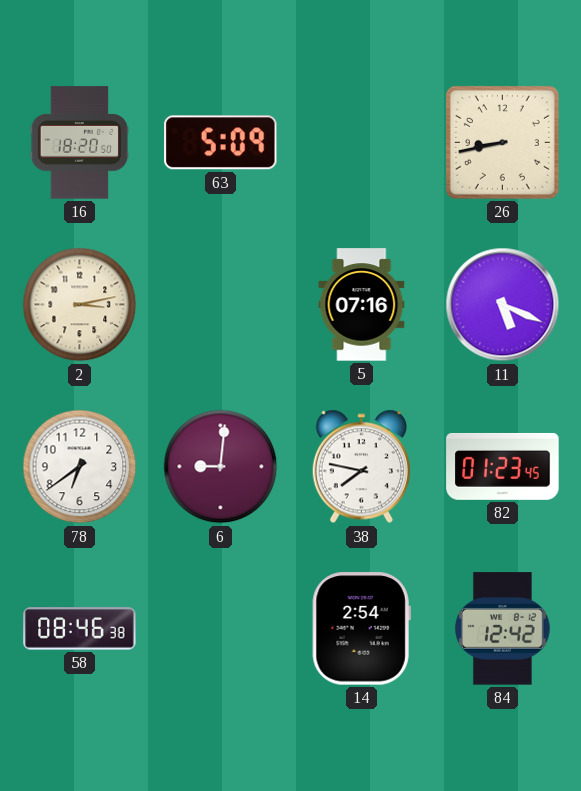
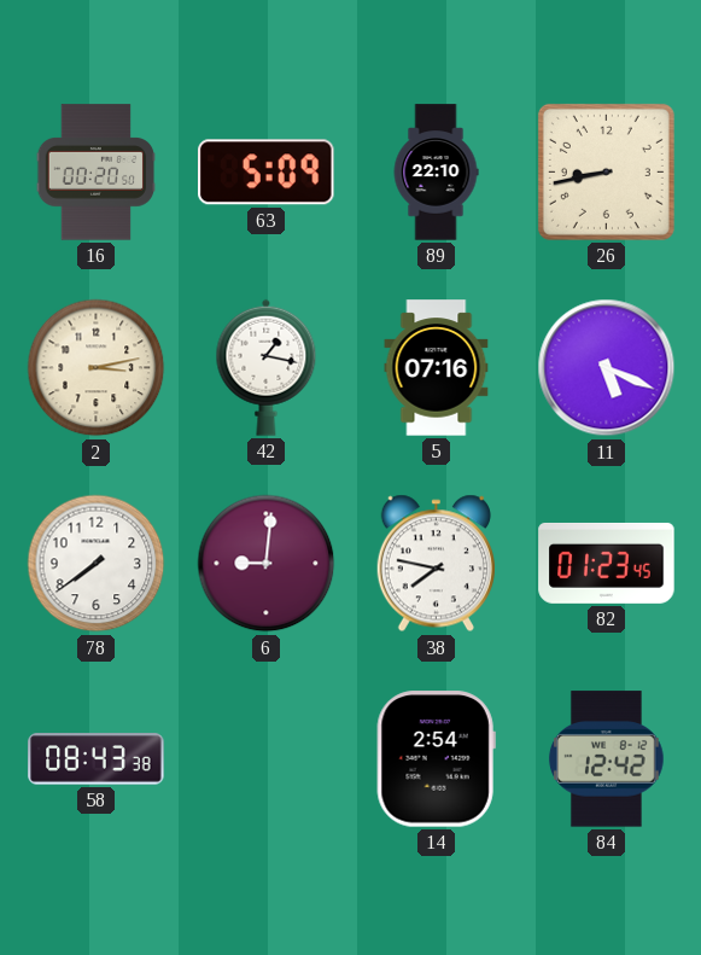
16: 18:20 -> 00:20
89: none -> 22:10
42: none -> 1:17
78: 6:39 -> 7:39
58: 08:46 -> 08:43
